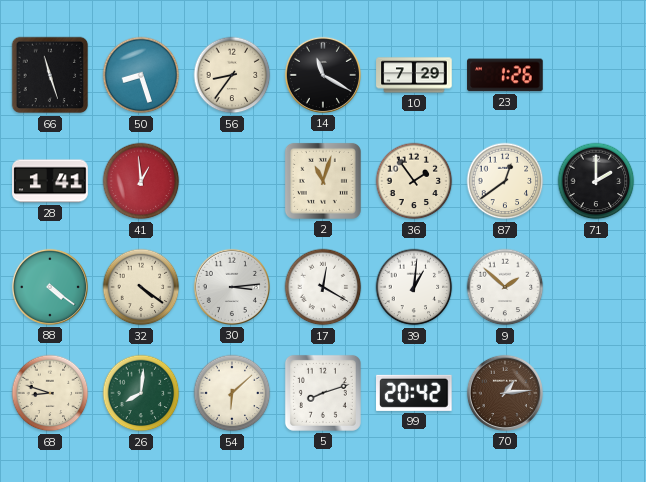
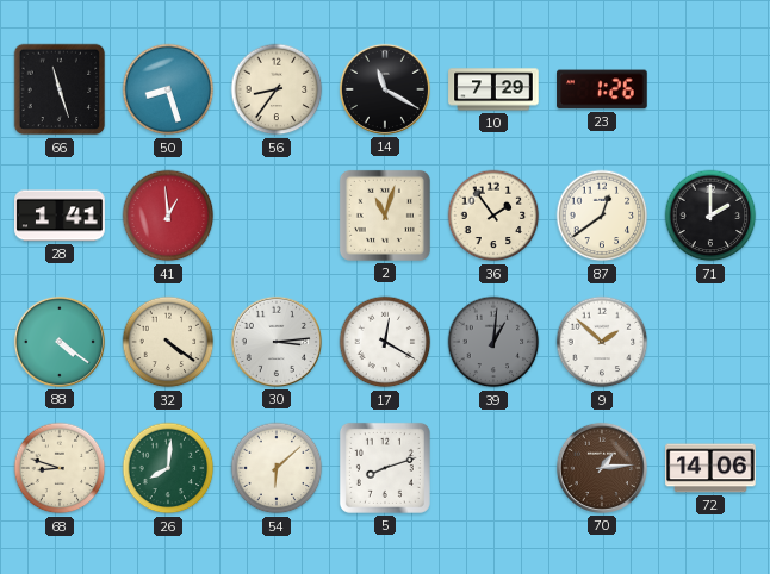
39 dial: white -> grey
99: 20:42 -> none
72: none -> 14:06
